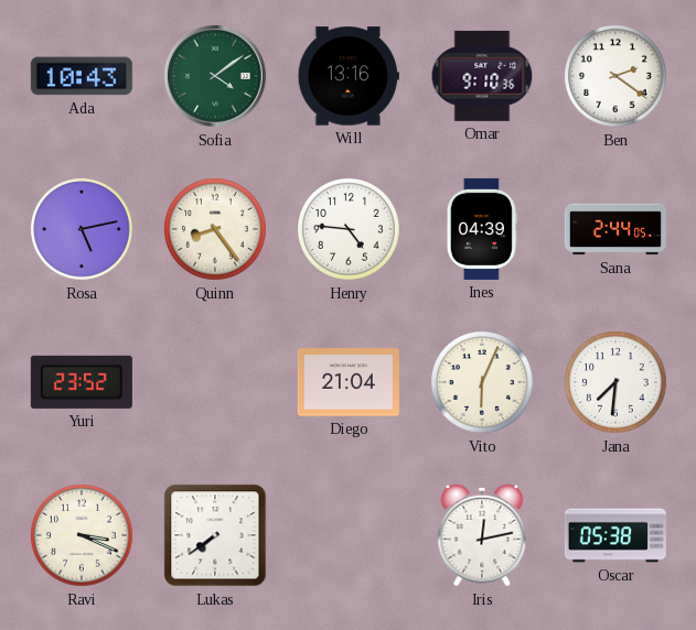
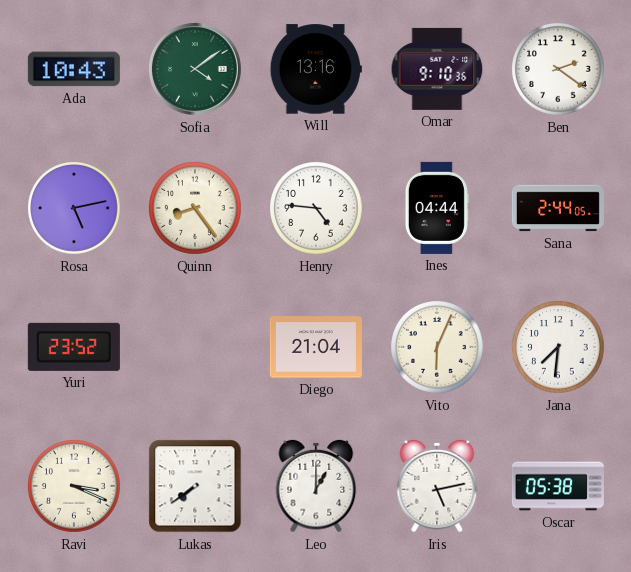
Ines: 04:39 -> 04:44
Leo: none -> 1:00
Iris: 12:13 -> 5:13
